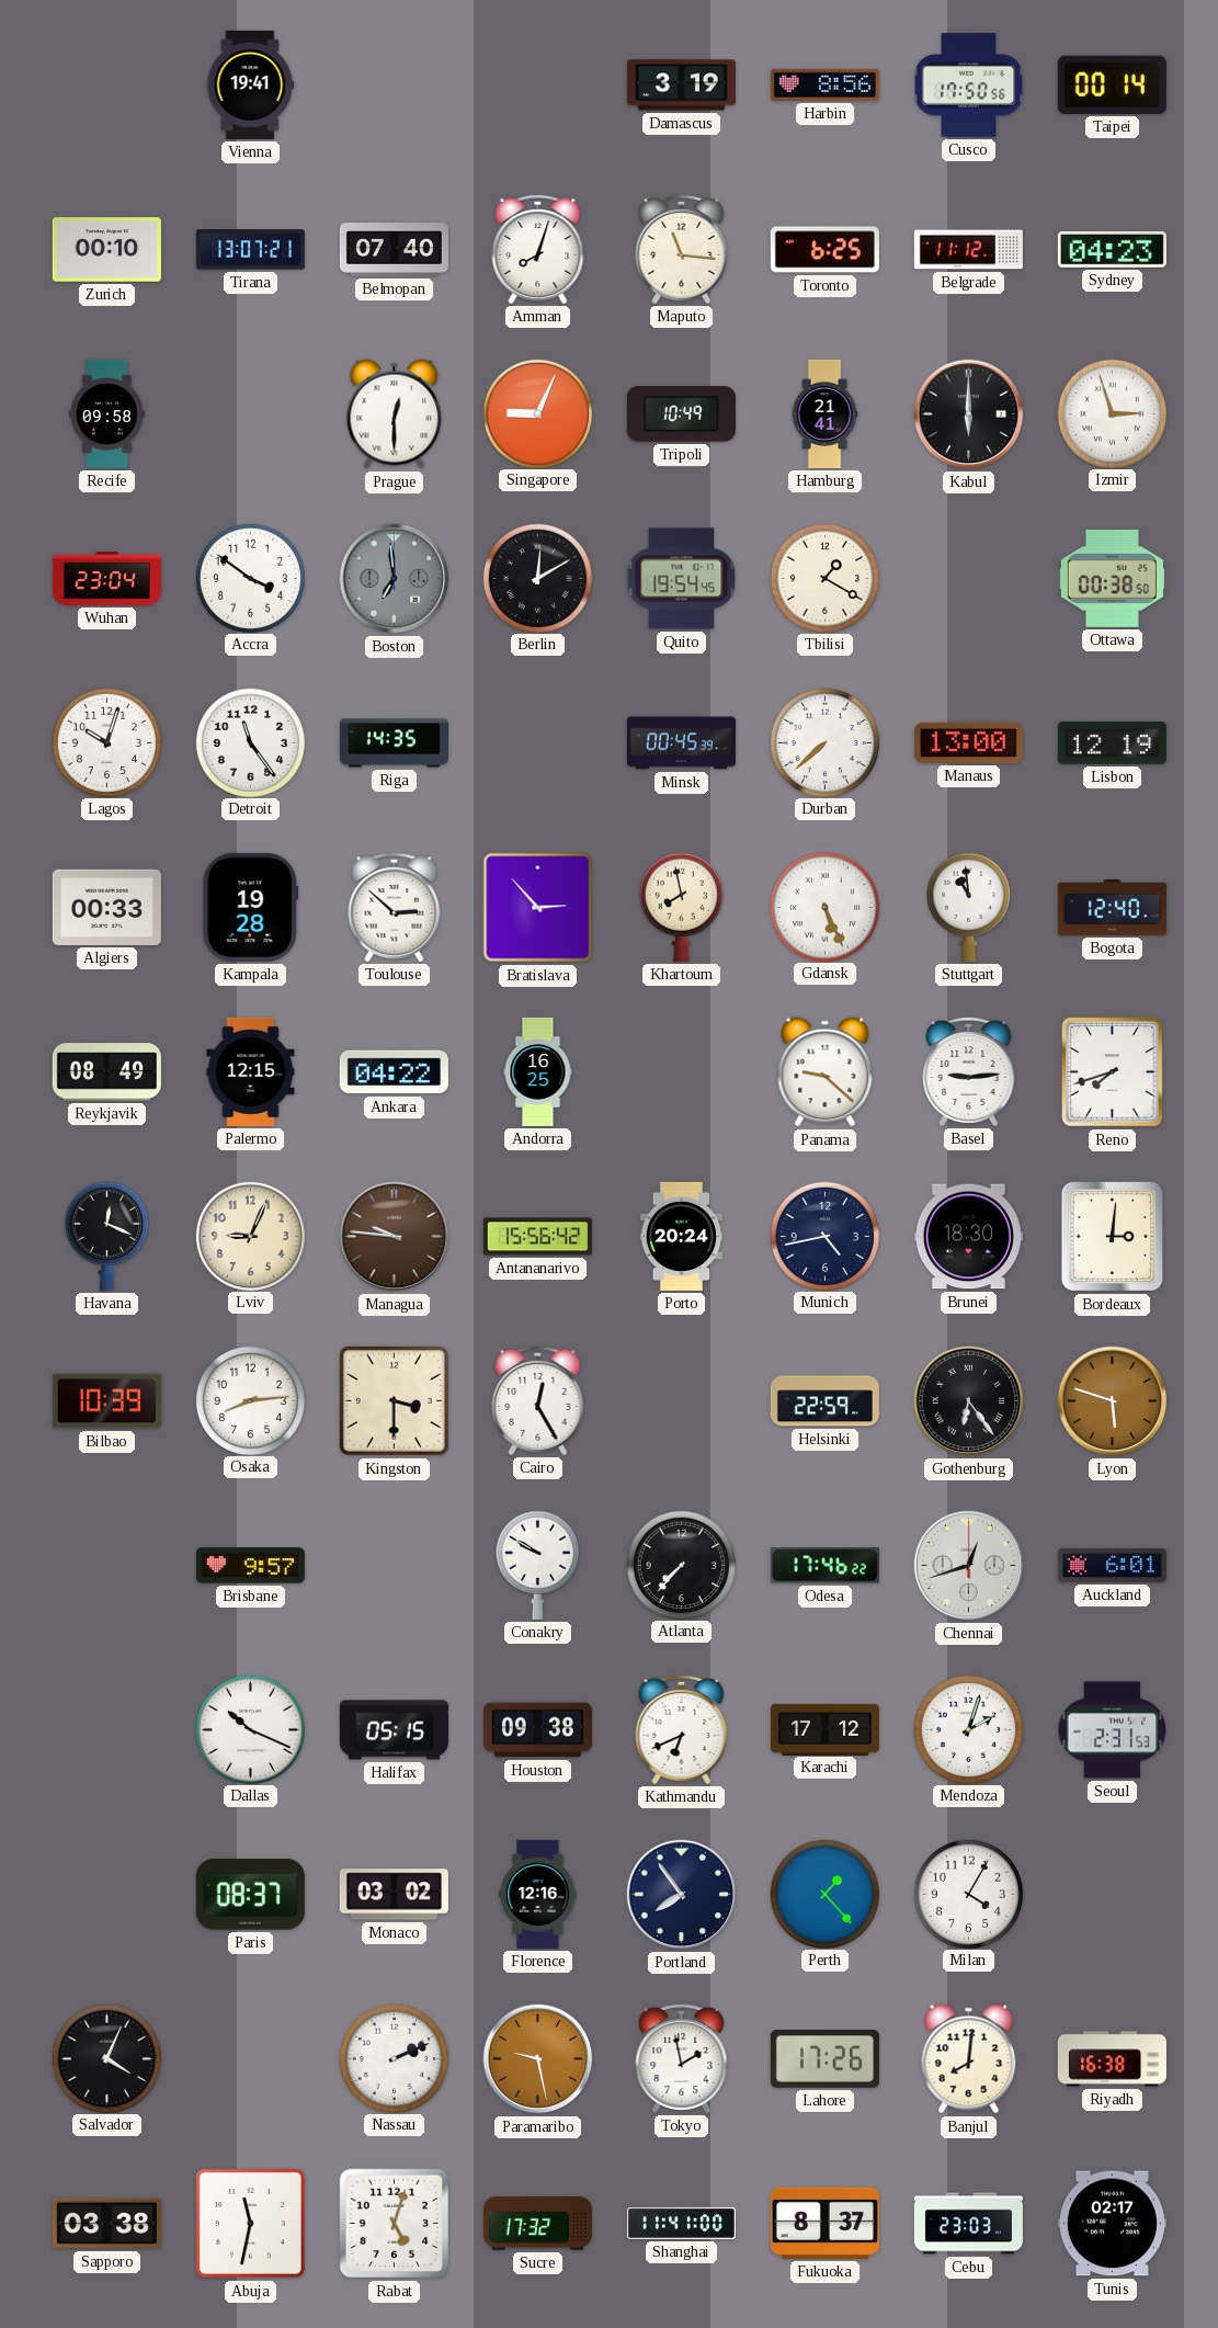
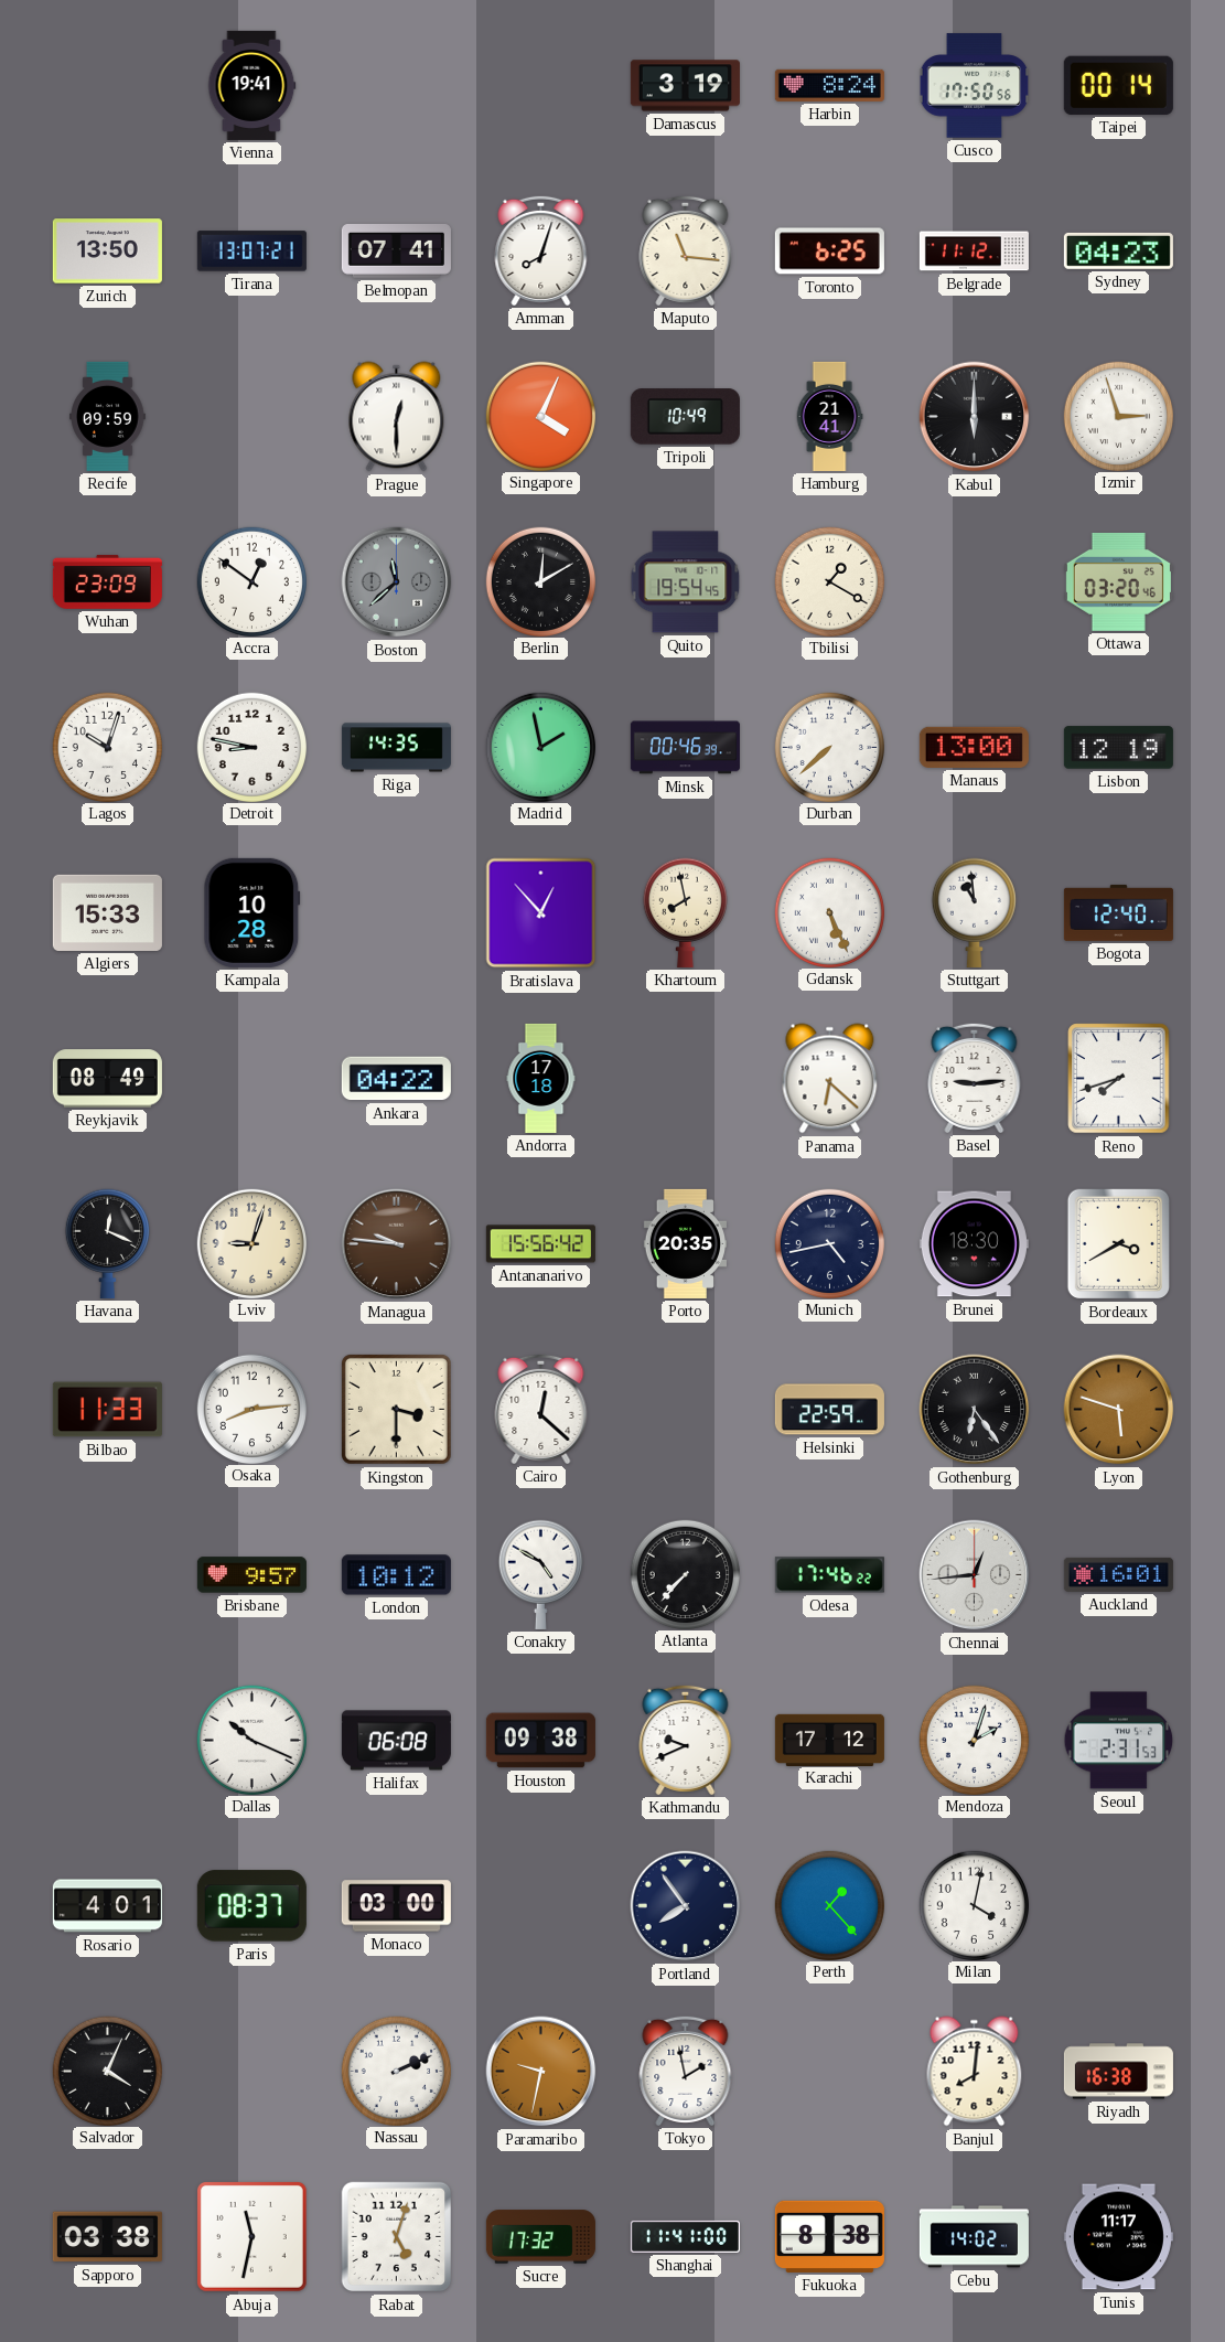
Harbin: 8:56 -> 8:24
Zurich: 00:10 -> 13:50
Belmopan: 07:40 -> 07:41
Recife: 09:58 -> 09:59
Singapore: 9:04 -> 4:04
Wuhan: 23:04 -> 23:09
Accra: 3:51 -> 12:51
Boston: 6:59 -> 11:38
Ottawa: 00:38 -> 03:20
Detroit: 11:24 -> 8:47
Madrid: none -> 1:58
Minsk: 00:45 -> 00:46
Algiers: 00:33 -> 15:33
Kampala: 19:28 -> 10:28
Toulouse: 2:52 -> none
Bratislava: 2:53 -> 12:53
Palermo: 12:15 -> none
Andorra: 16:25 -> 17:18
Panama: 9:22 -> 6:22
Lviv: 9:04 -> 9:03
Porto: 20:24 -> 20:35
Bordeaux: 3:01 -> 3:40
Bilbao: 10:39 -> 11:33
Cairo: 12:25 -> 12:22
London: none -> 10:12
Conakry: 9:50 -> 4:50
Chennai: 12:42 -> 12:44
Auckland: 6:01 -> 16:01
Halifax: 05:15 -> 06:08
Kathmandu: 6:41 -> 9:41
Rosario: none -> 4:01
Monaco: 03:02 -> 03:00
Florence: 12:16 -> none
Milan: 4:05 -> 4:02
Paramaribo: 9:28 -> 9:32
Lahore: 17:26 -> none
Fukuoka: 8:37 -> 8:38
Cebu: 23:03 -> 14:02
Tunis: 02:17 -> 11:17
